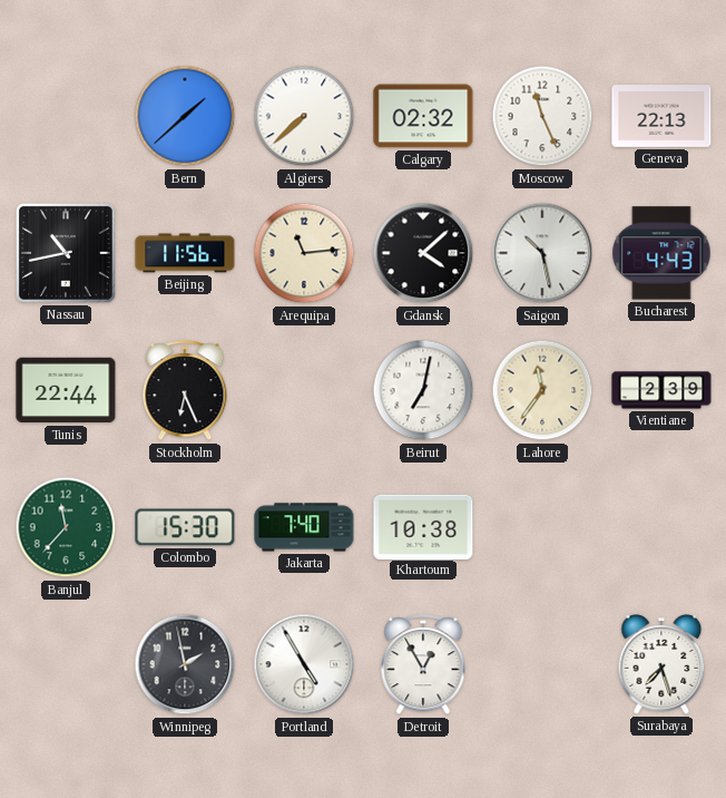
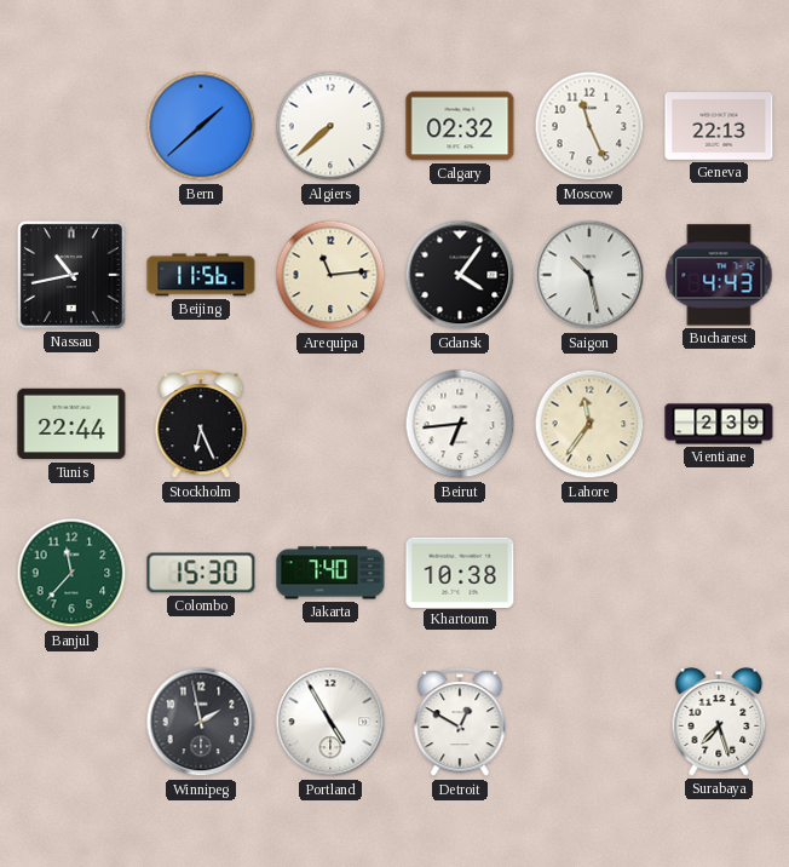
Gdansk: 4:08 -> 4:06
Beirut: 7:02 -> 6:44
Detroit: 12:55 -> 12:50
